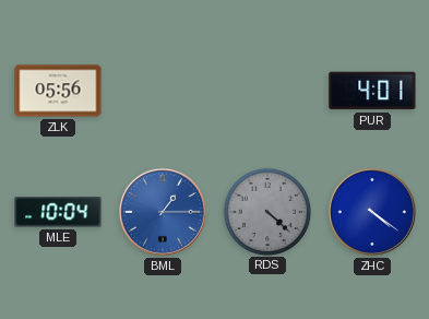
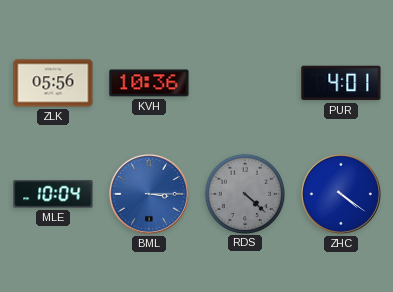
KVH: none -> 10:36
BML: 1:15 -> 3:15
